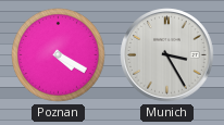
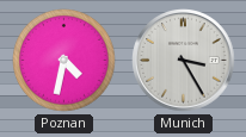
Poznan: 4:20 -> 4:32
